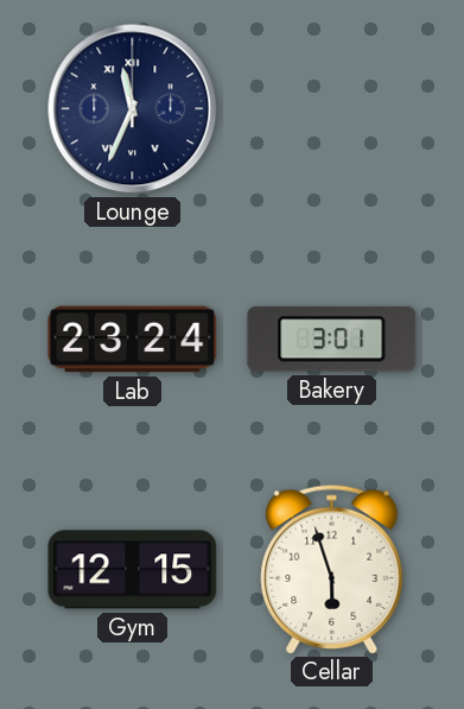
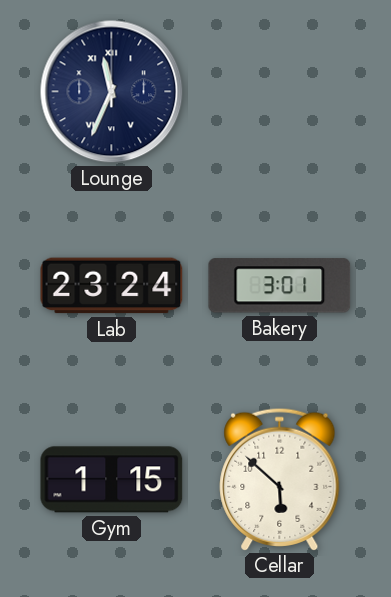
Gym: 12:15 -> 1:15
Cellar: 5:57 -> 5:52
